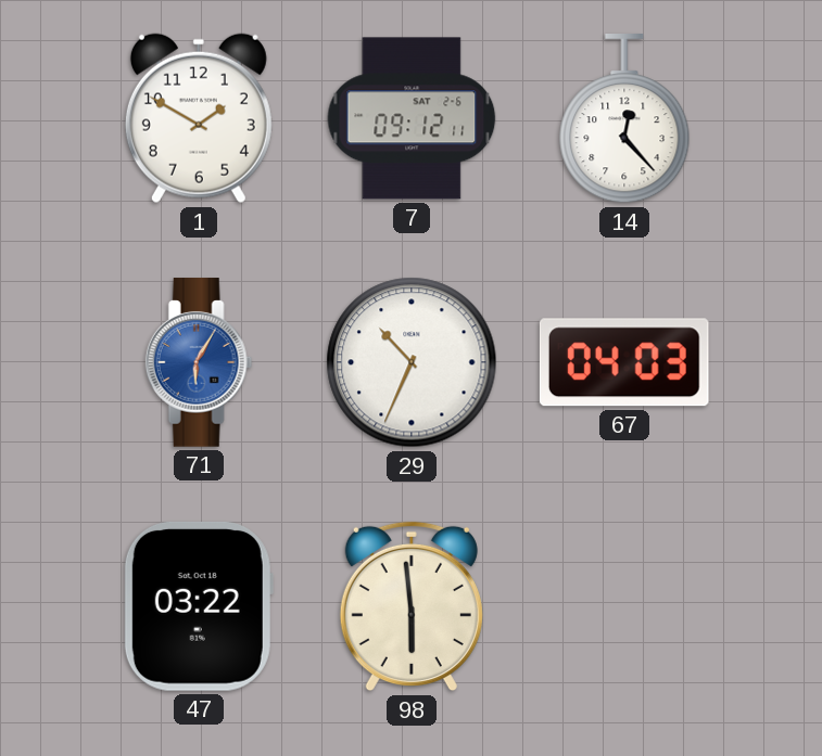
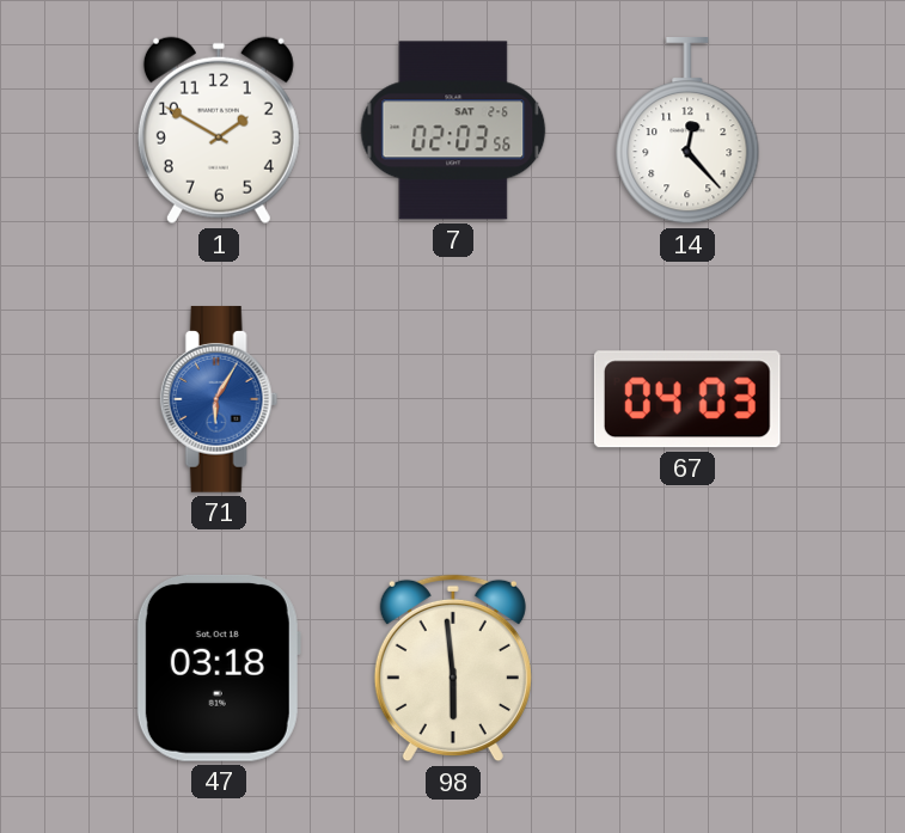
7: 09:12 -> 02:03
29: 10:34 -> none
47: 03:22 -> 03:18
